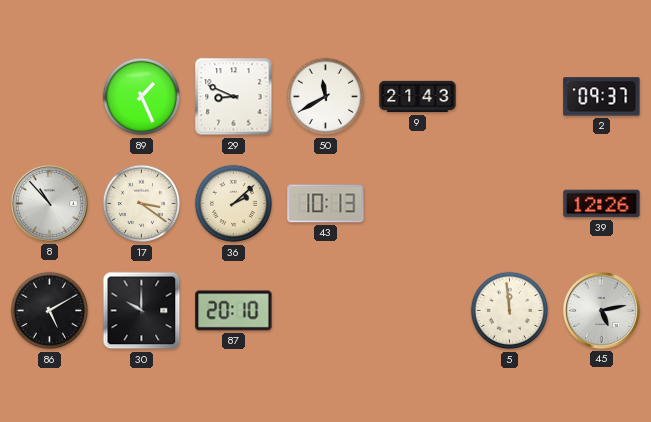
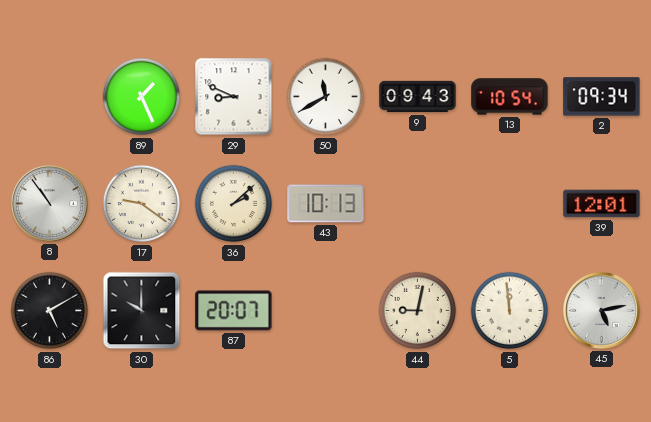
9: 21:43 -> 09:43
13: none -> 10:54
2: 09:37 -> 09:34
8: 10:53 -> 10:54
17: 3:21 -> 9:21
39: 12:26 -> 12:01
87: 20:10 -> 20:07
44: none -> 9:02
